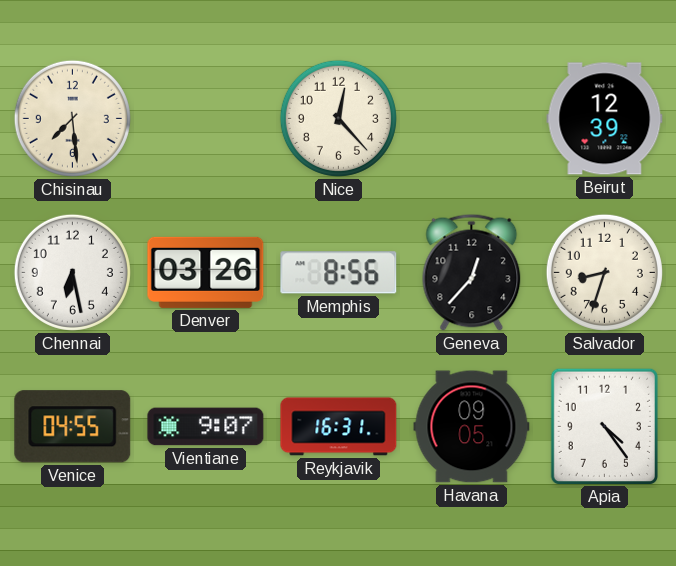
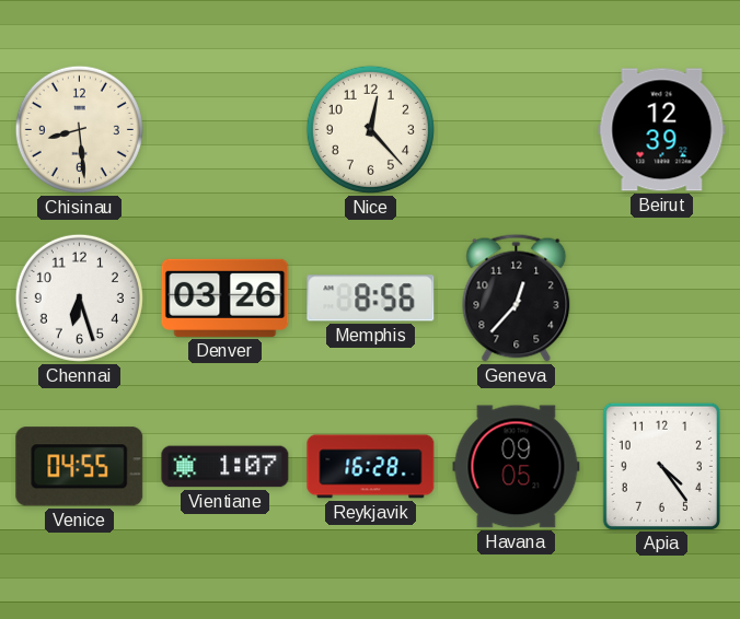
Chisinau: 7:29 -> 8:29
Chennai: 6:28 -> 6:27
Salvador: 8:33 -> none
Vientiane: 9:07 -> 1:07
Reykjavik: 16:31 -> 16:28
